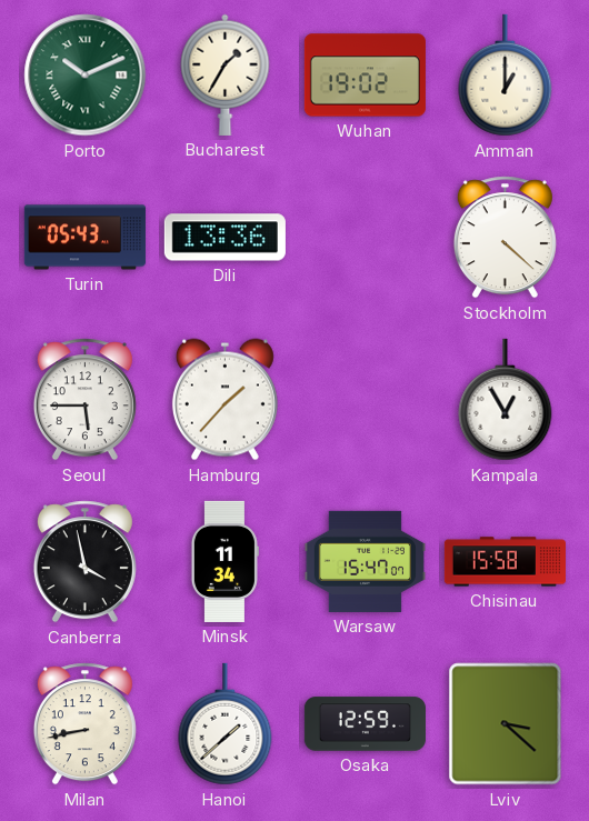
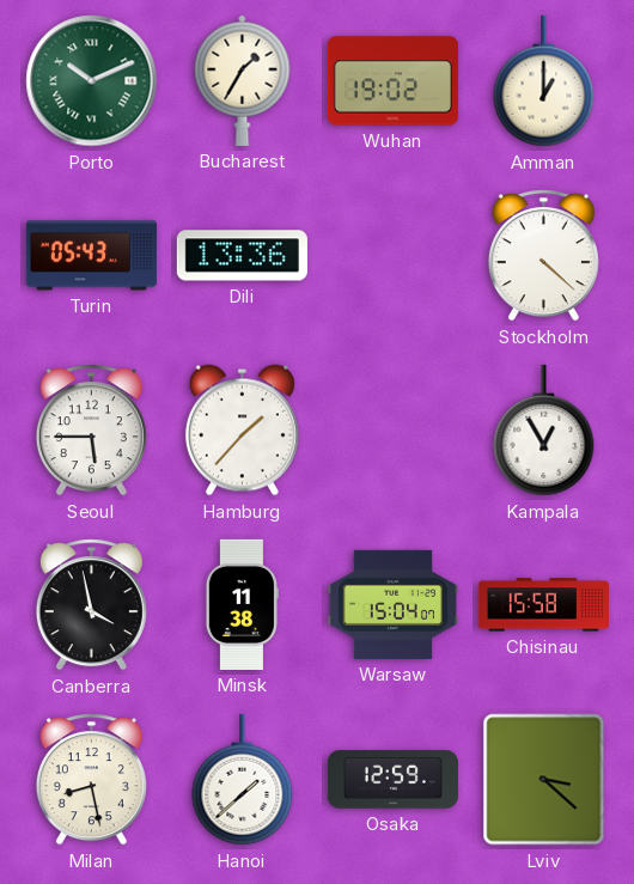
Minsk: 11:34 -> 11:38
Warsaw: 15:47 -> 15:04
Milan: 8:43 -> 8:28
